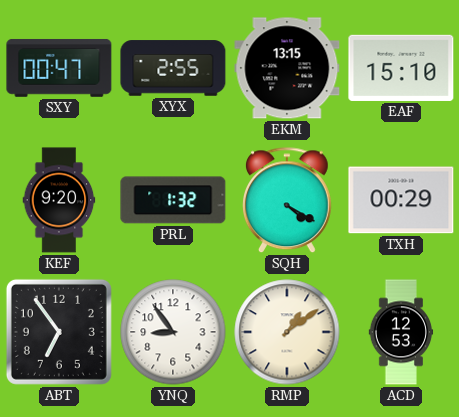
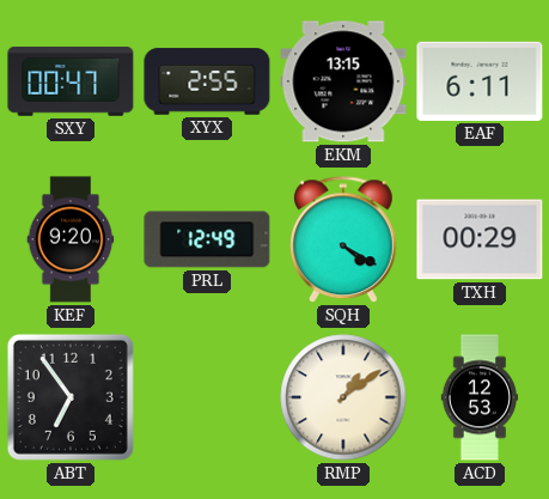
EAF: 15:10 -> 6:11
PRL: 1:32 -> 12:49
YNQ: 8:54 -> none
